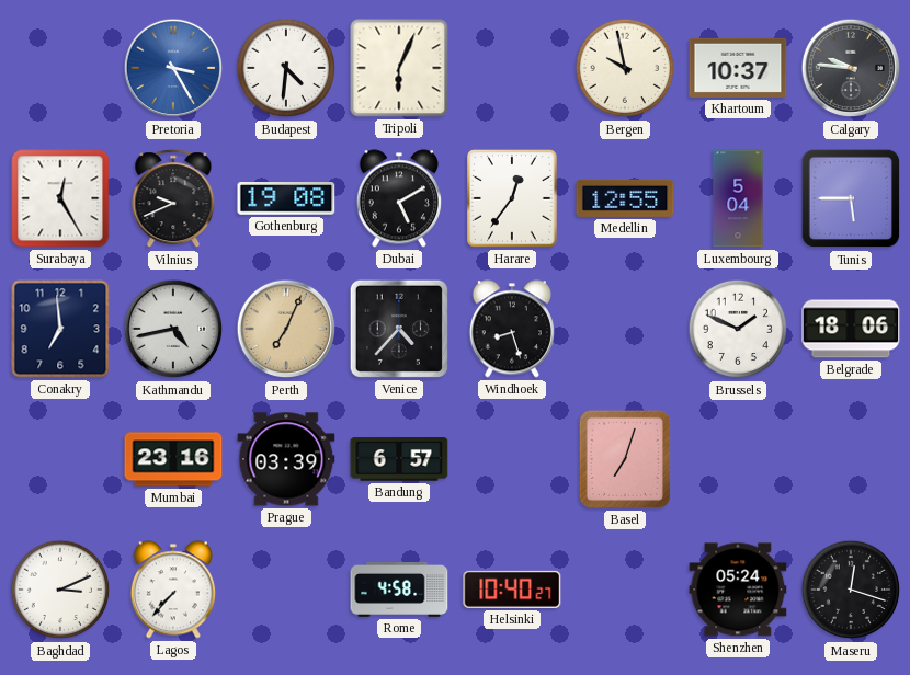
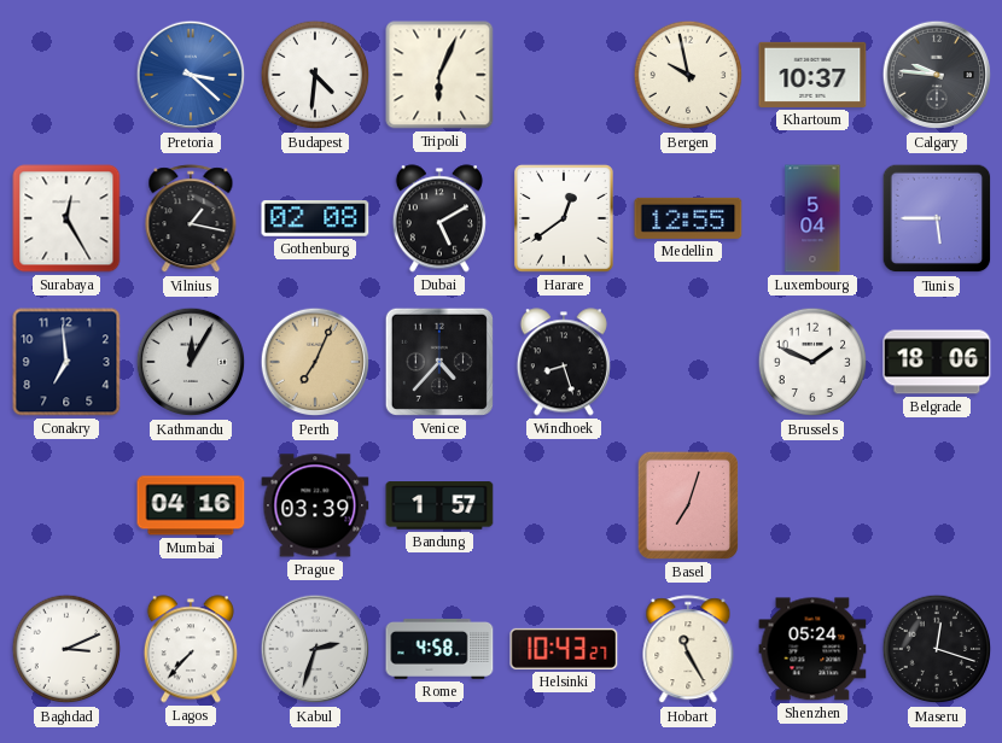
Pretoria: 3:25 -> 3:22
Vilnius: 9:41 -> 1:17
Gothenburg: 19:08 -> 02:08
Harare: 12:36 -> 12:39
Kathmandu: 4:43 -> 12:05
Mumbai: 23:16 -> 04:16
Bandung: 6:57 -> 1:57
Kabul: none -> 2:33
Helsinki: 10:40 -> 10:43
Hobart: none -> 11:25
